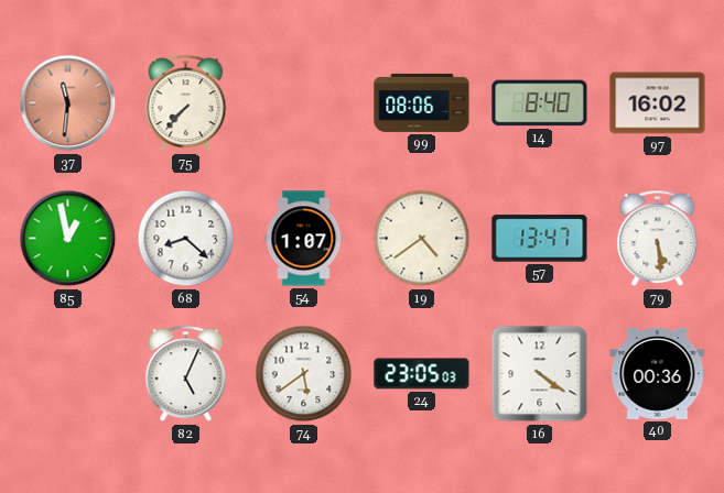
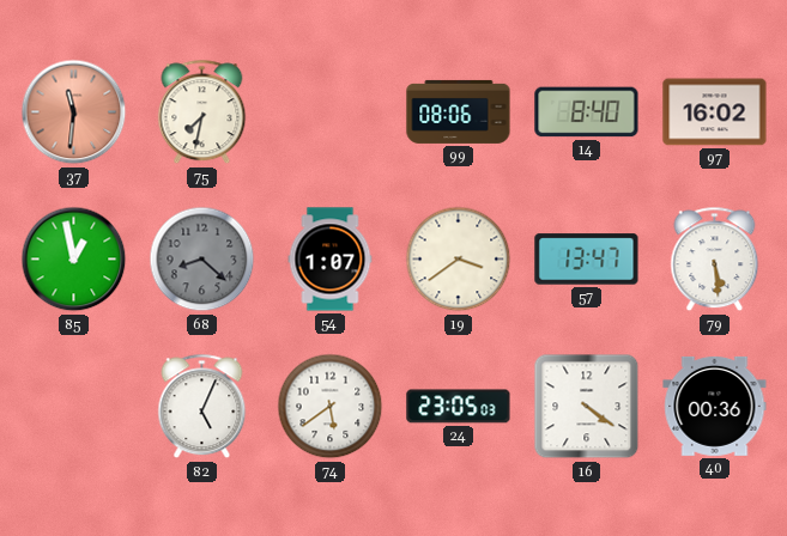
75: 7:37 -> 7:32
68 dial: white -> grey
19: 4:39 -> 3:39
